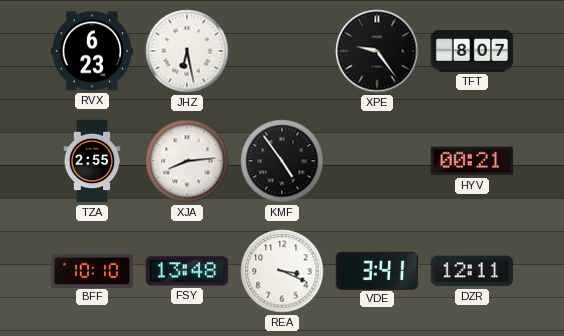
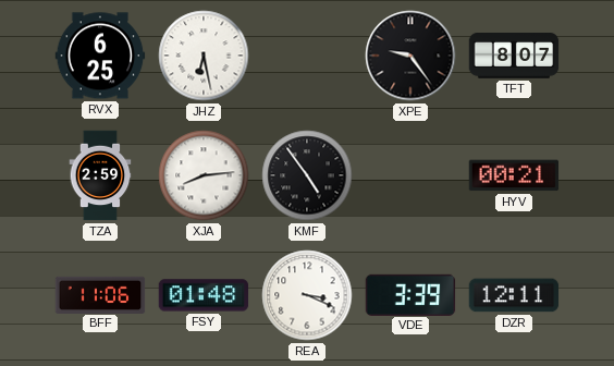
RVX: 6:23 -> 6:25
TZA: 2:55 -> 2:59
BFF: 10:10 -> 11:06
FSY: 13:48 -> 01:48
VDE: 3:41 -> 3:39
